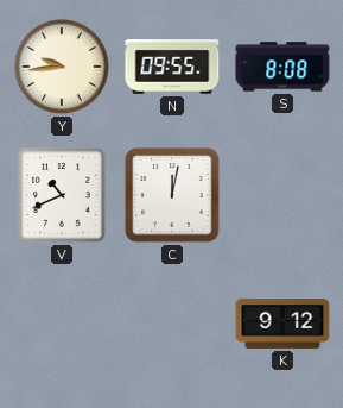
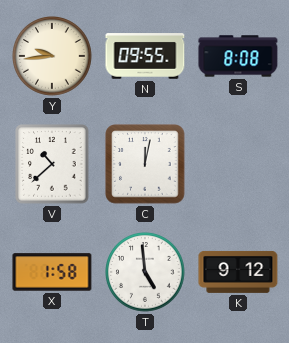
V: 10:41 -> 10:38
X: none -> 1:58
T: none -> 4:59
